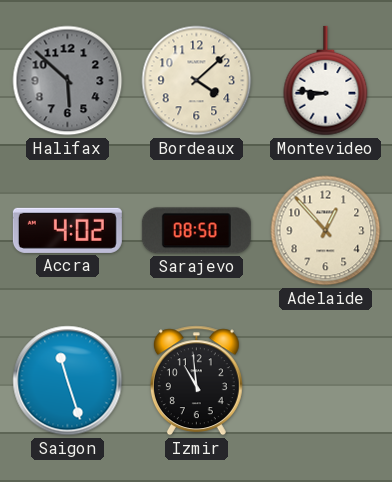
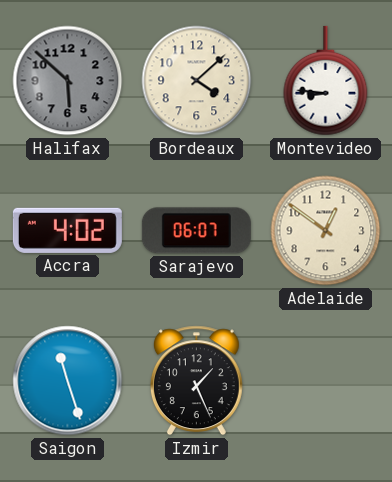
Sarajevo: 08:50 -> 06:07
Adelaide: 12:53 -> 12:51
Izmir: 10:59 -> 1:26
